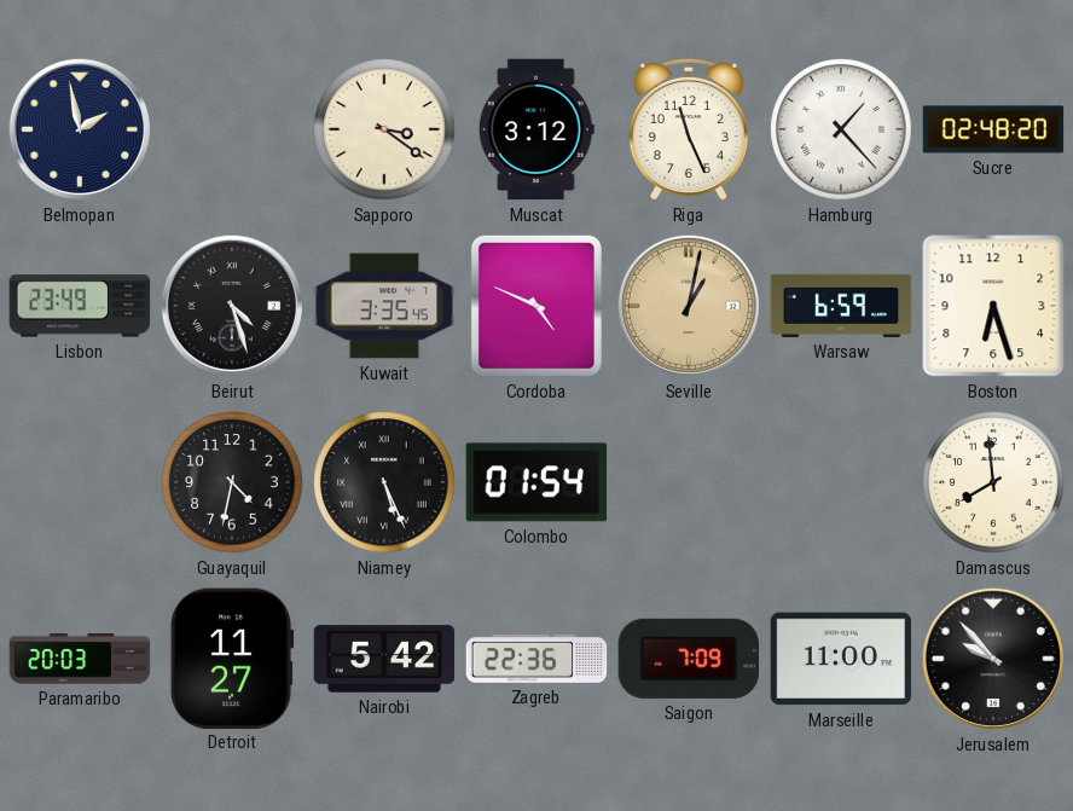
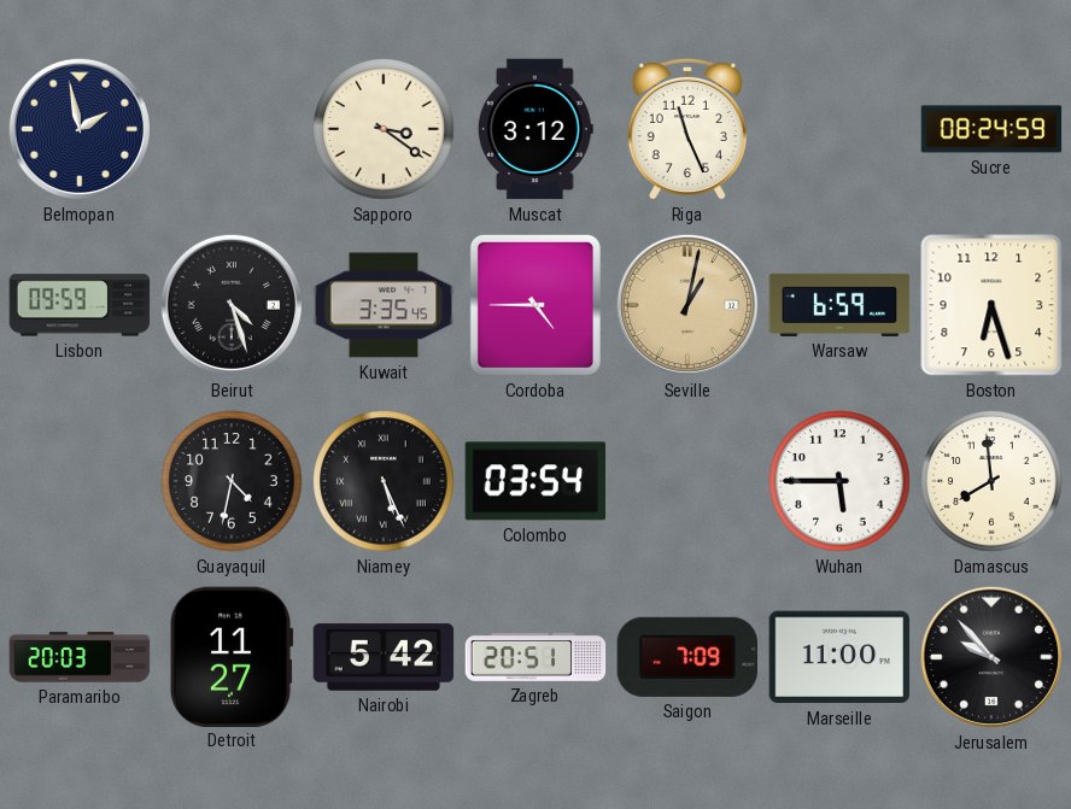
Hamburg: 1:23 -> none
Sucre: 02:48 -> 08:24
Lisbon: 23:49 -> 09:59
Cordoba: 4:49 -> 4:45
Colombo: 01:54 -> 03:54
Wuhan: none -> 5:45
Zagreb: 22:36 -> 20:51
